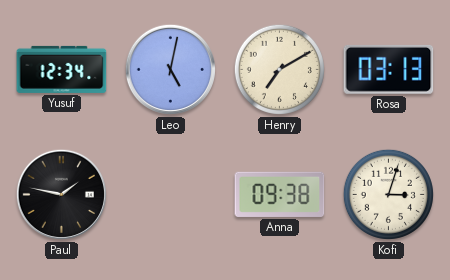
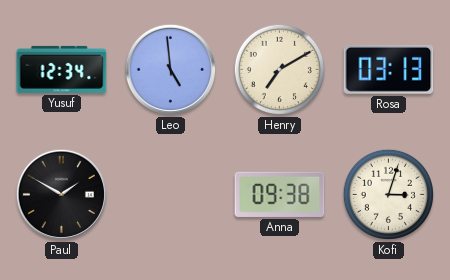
Leo: 5:02 -> 4:59
Paul: 1:47 -> 1:50
